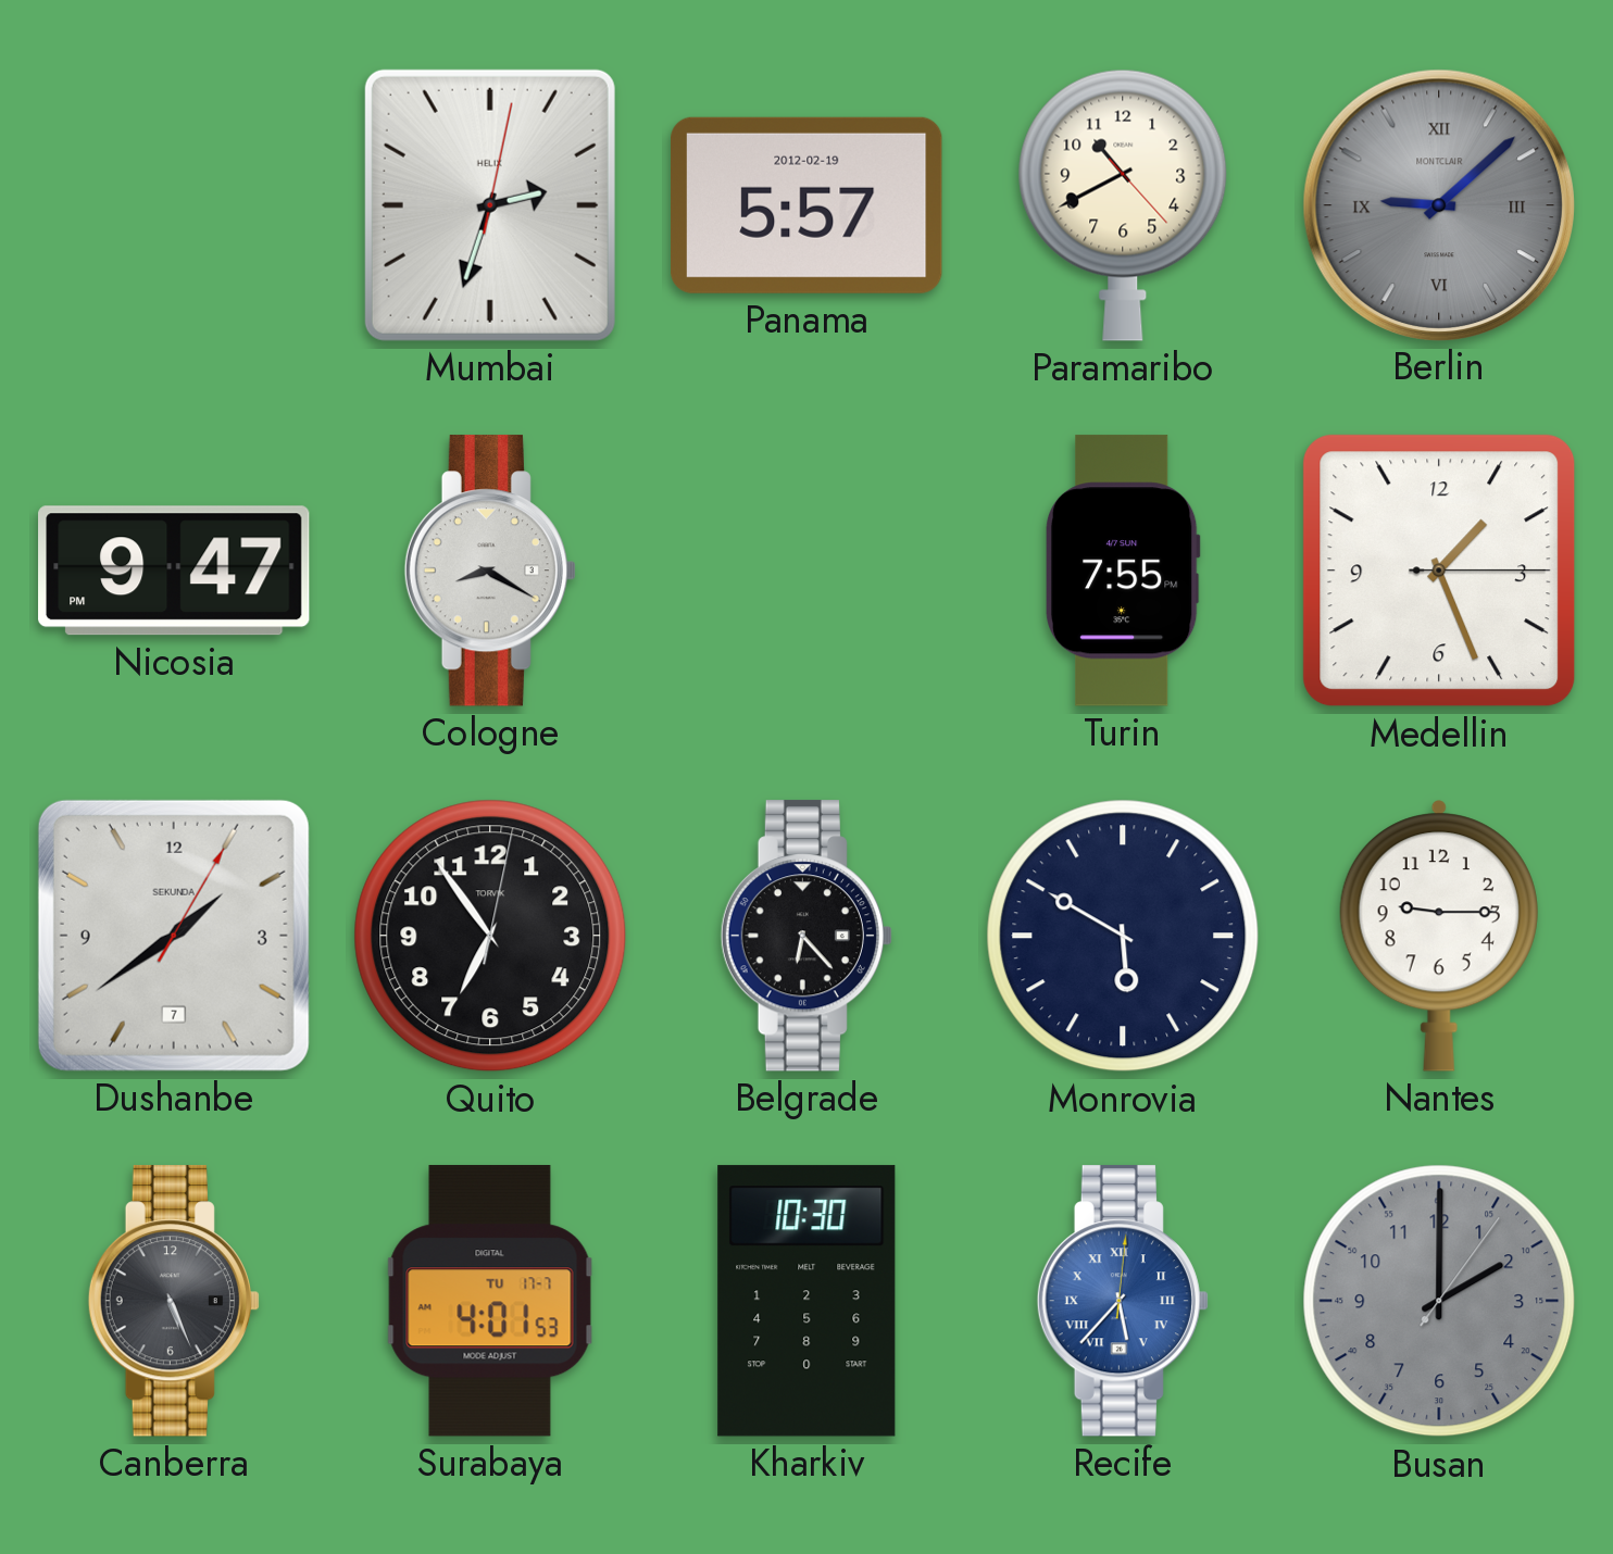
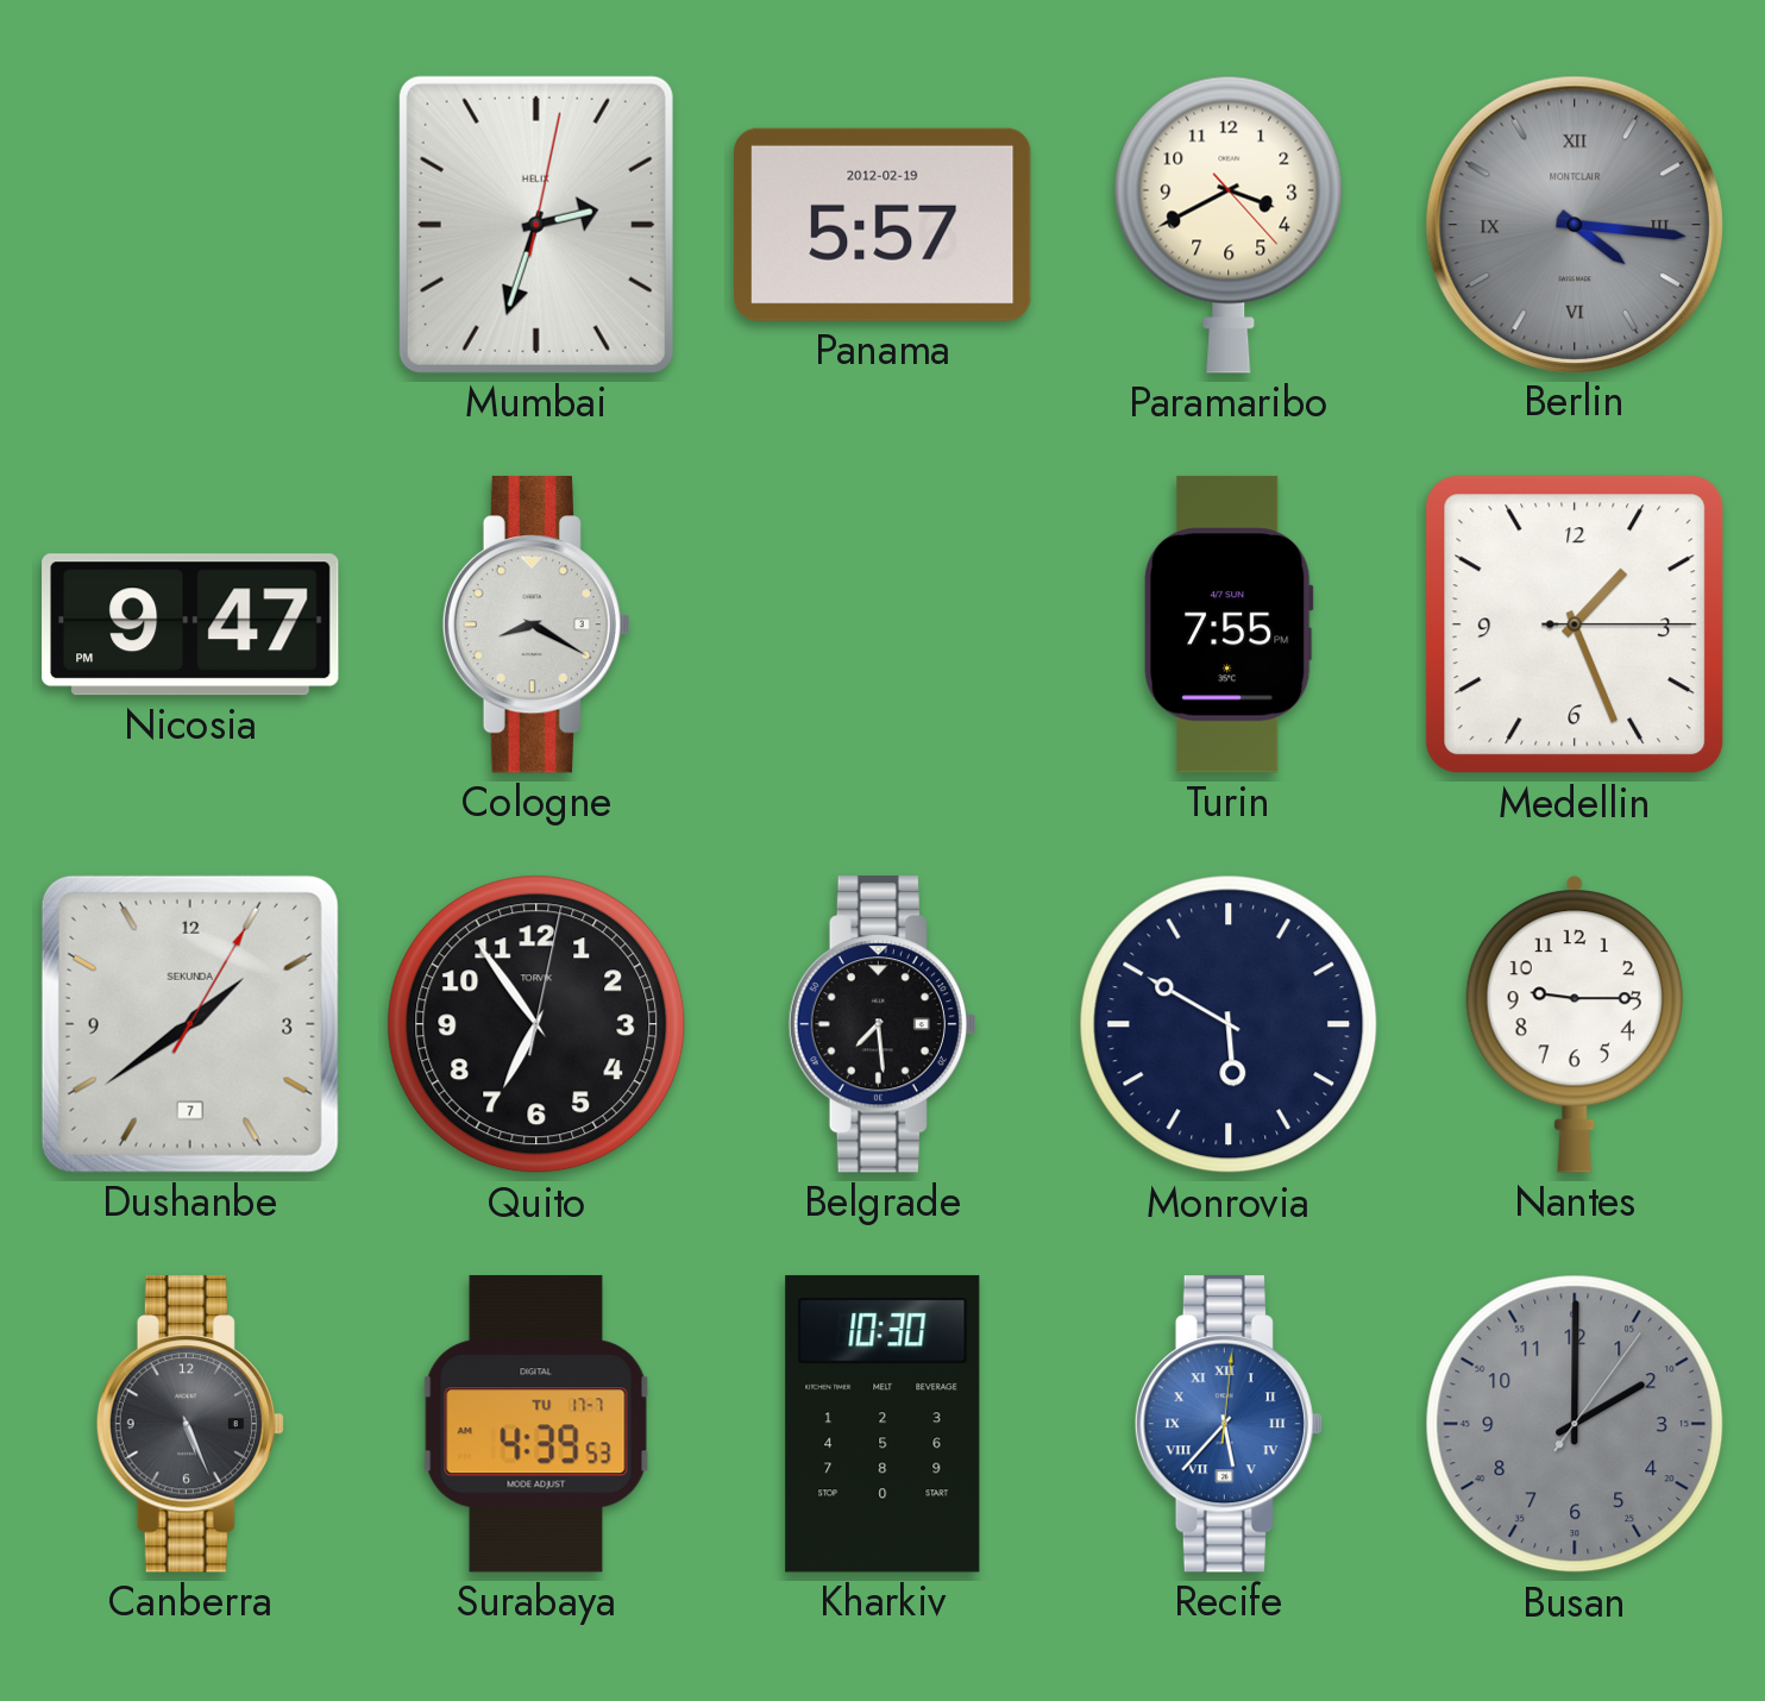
Paramaribo: 10:40 -> 3:40
Berlin: 9:08 -> 4:16
Belgrade: 6:23 -> 7:29
Surabaya: 4:01 -> 4:39
